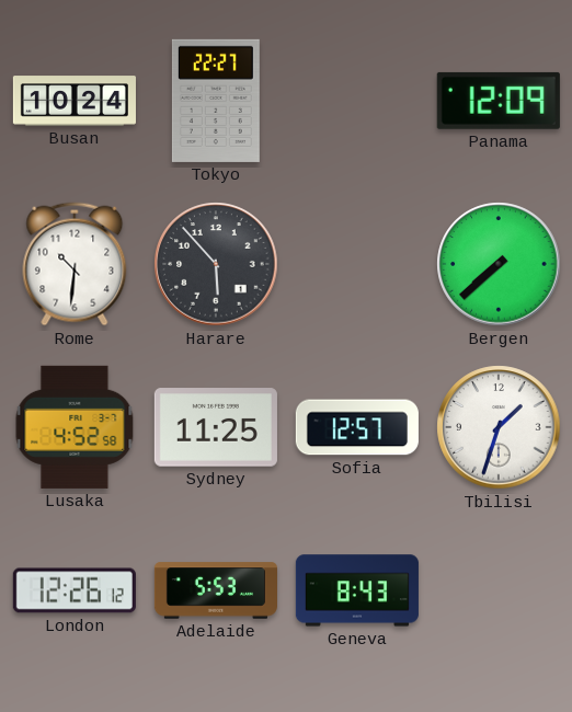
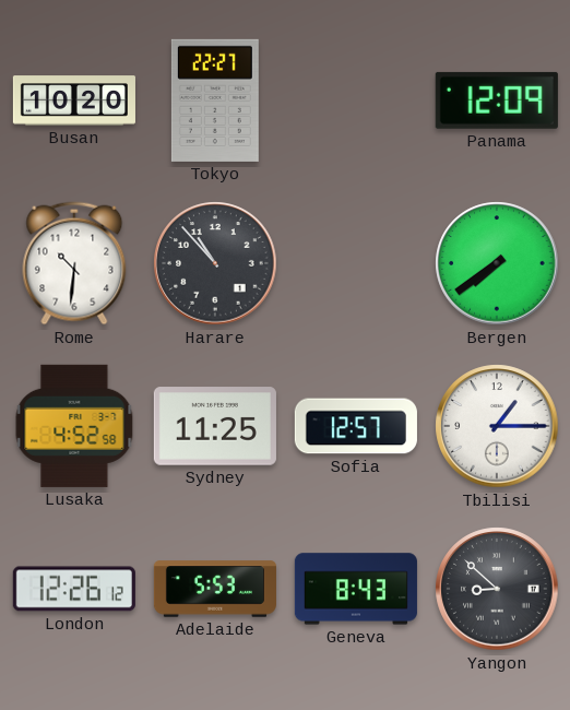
Busan: 10:24 -> 10:20
Harare: 5:53 -> 10:53
Bergen: 7:38 -> 7:39
Tbilisi: 1:33 -> 1:15
Yangon: none -> 8:52
